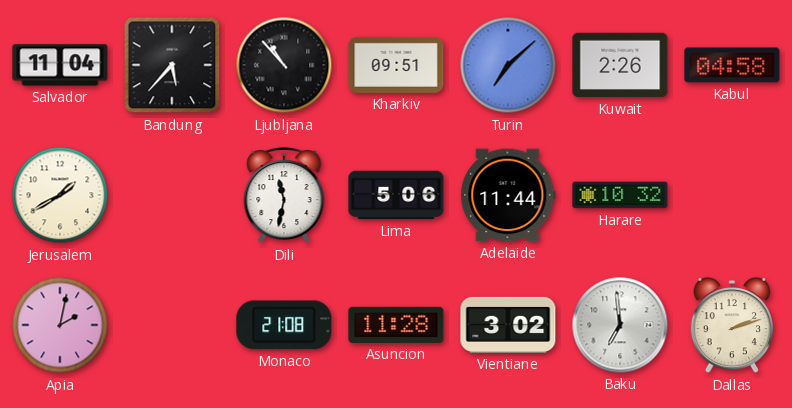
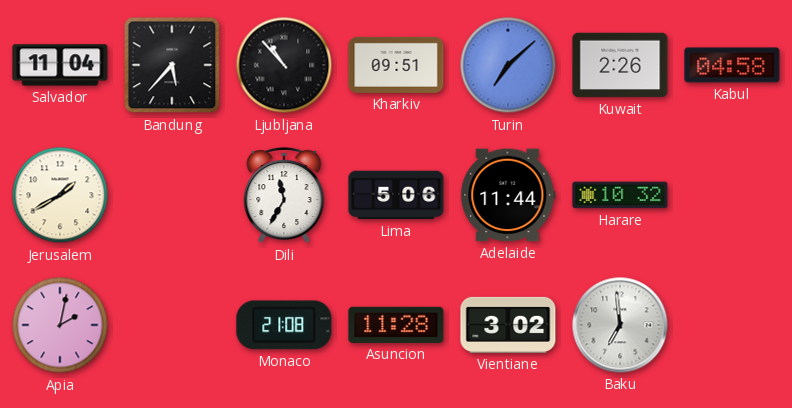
Dili: 11:32 -> 11:35
Dallas: 2:12 -> none
